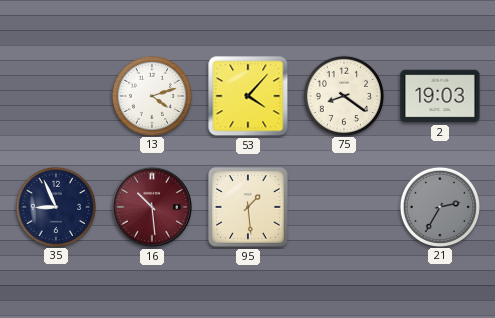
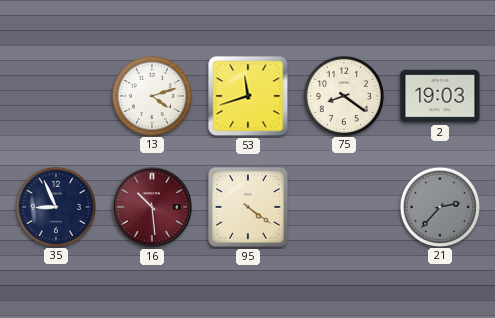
53: 4:07 -> 11:42
95: 1:29 -> 4:21
21: 2:35 -> 2:37
